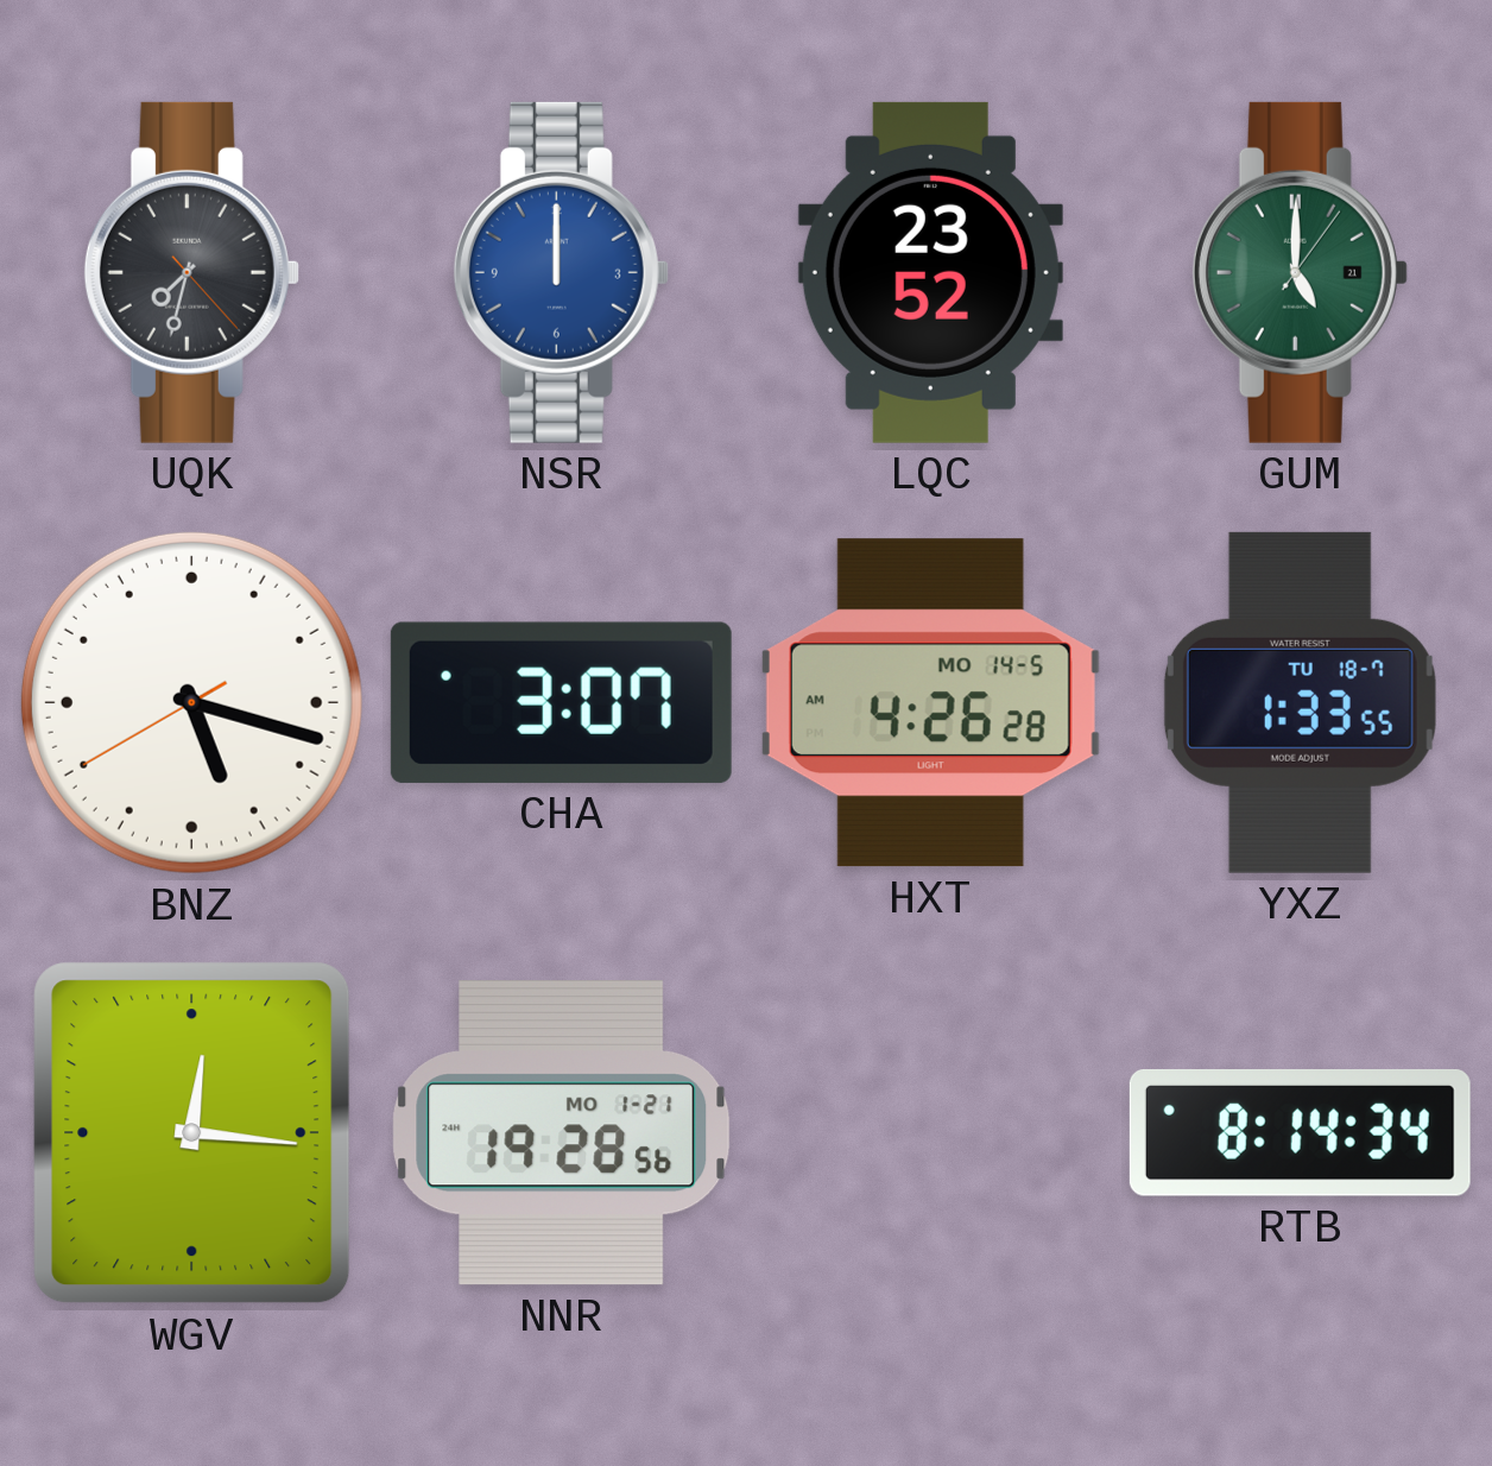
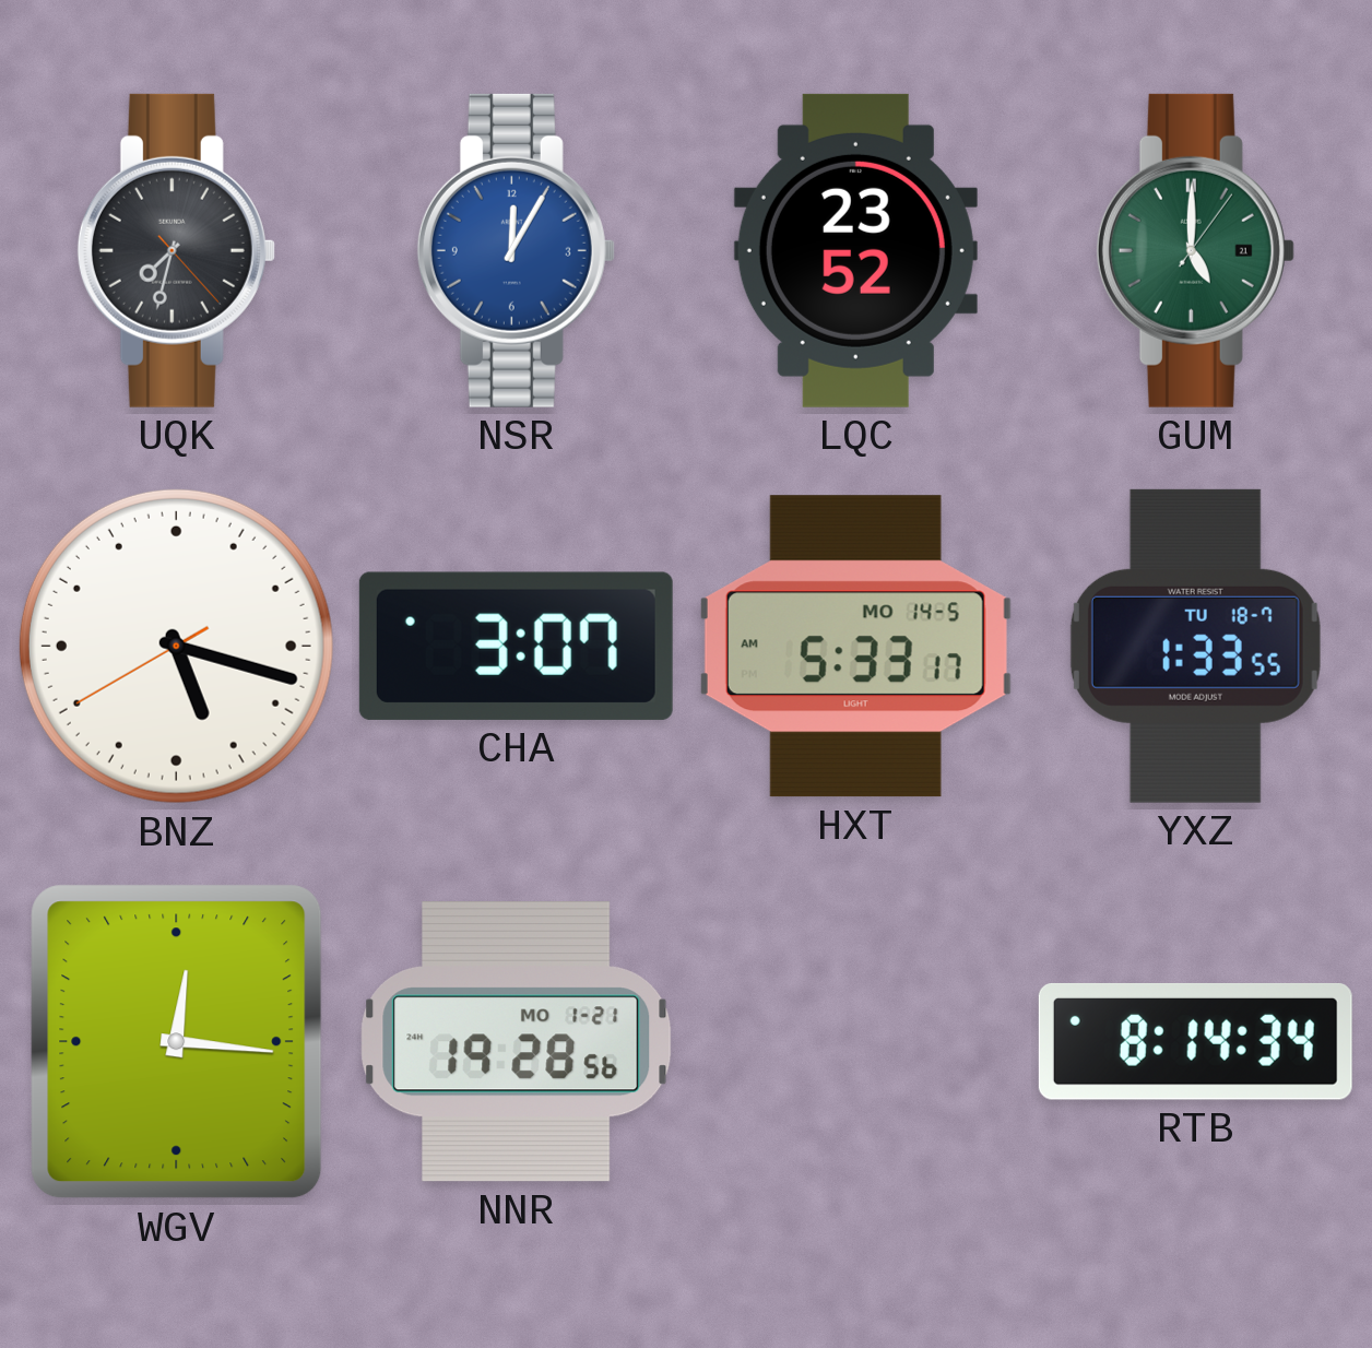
NSR: 12:00 -> 12:05
HXT: 4:26 -> 5:33
